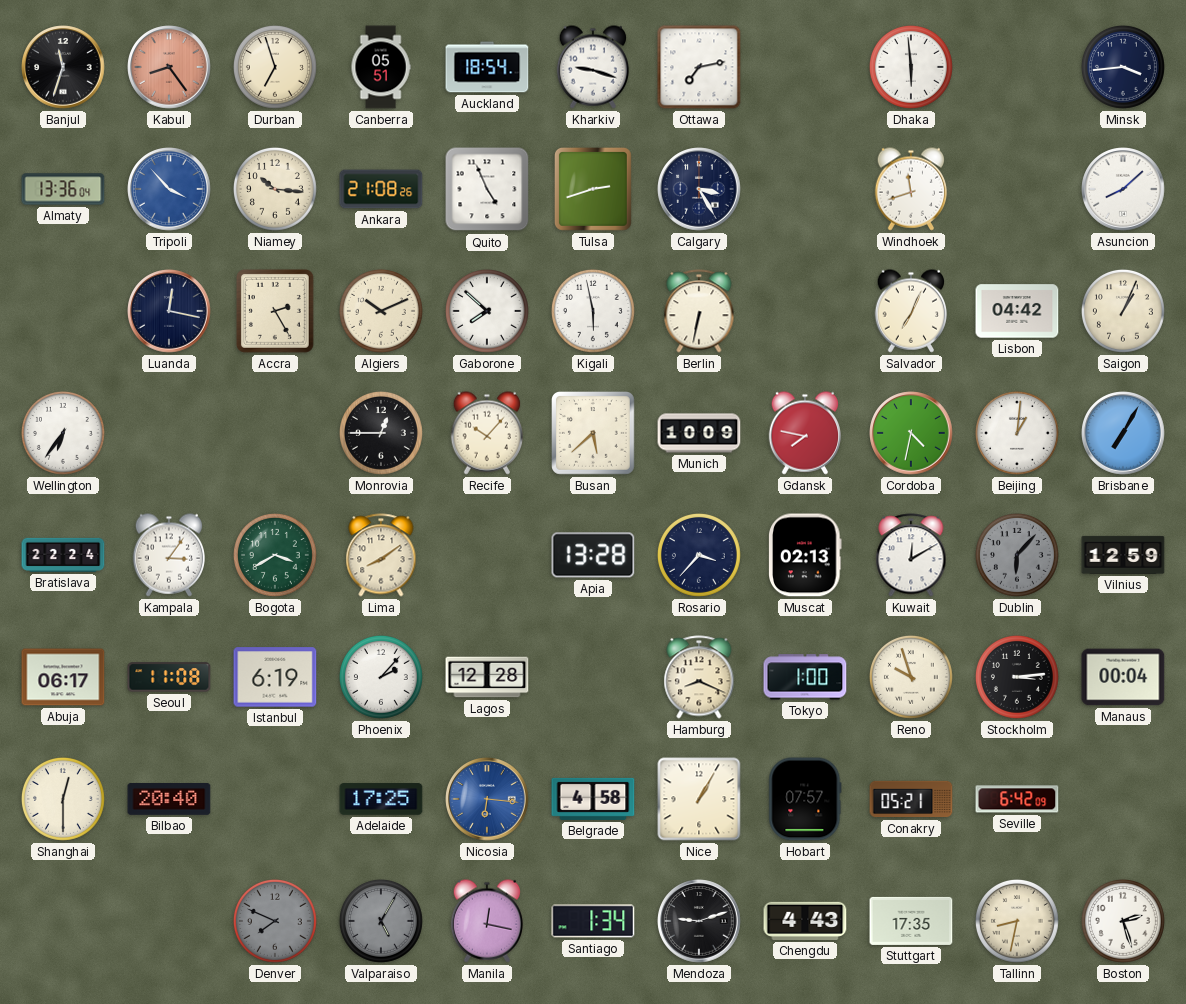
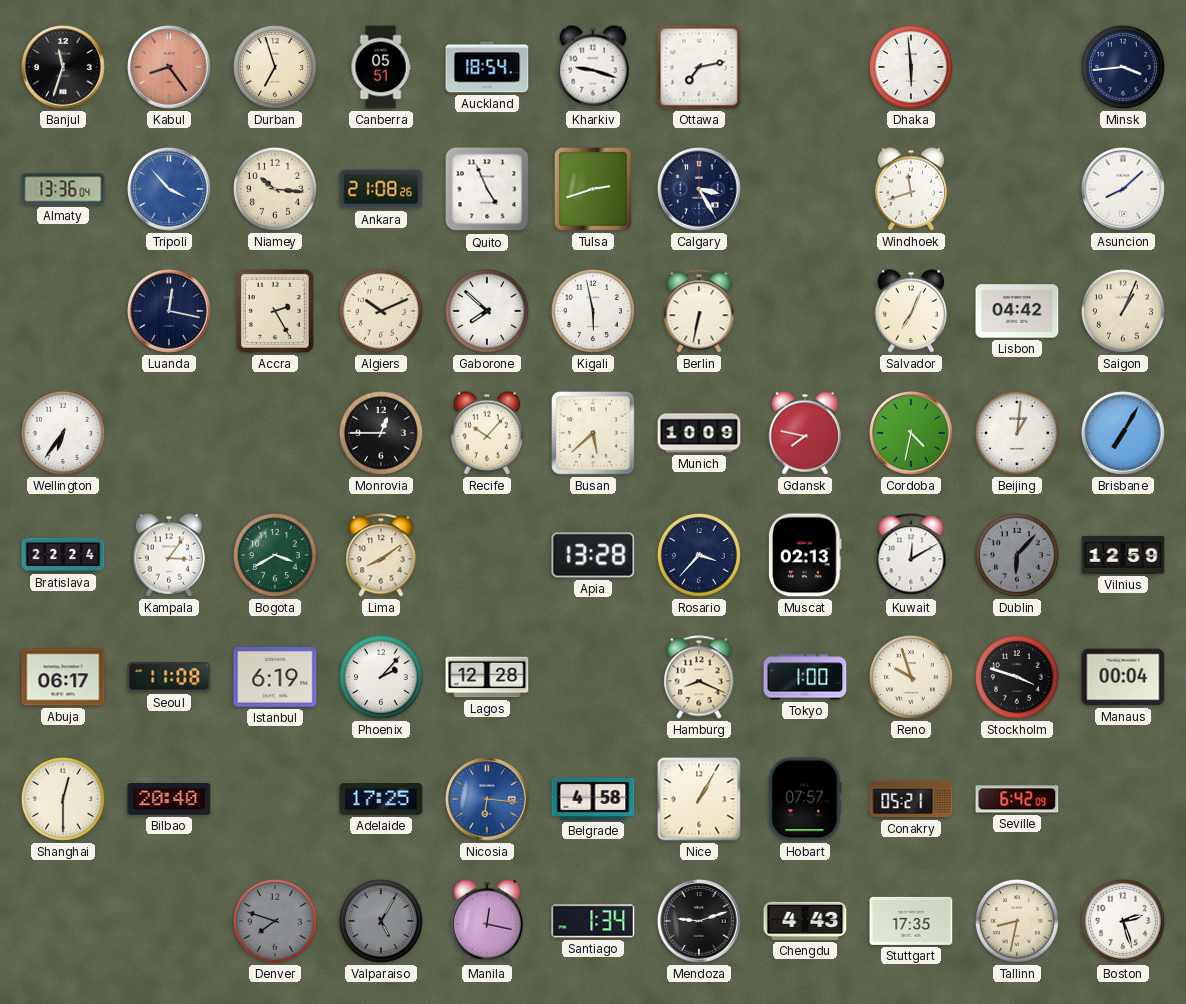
Stockholm: 3:14 -> 3:48
Denver: 7:49 -> 7:48
